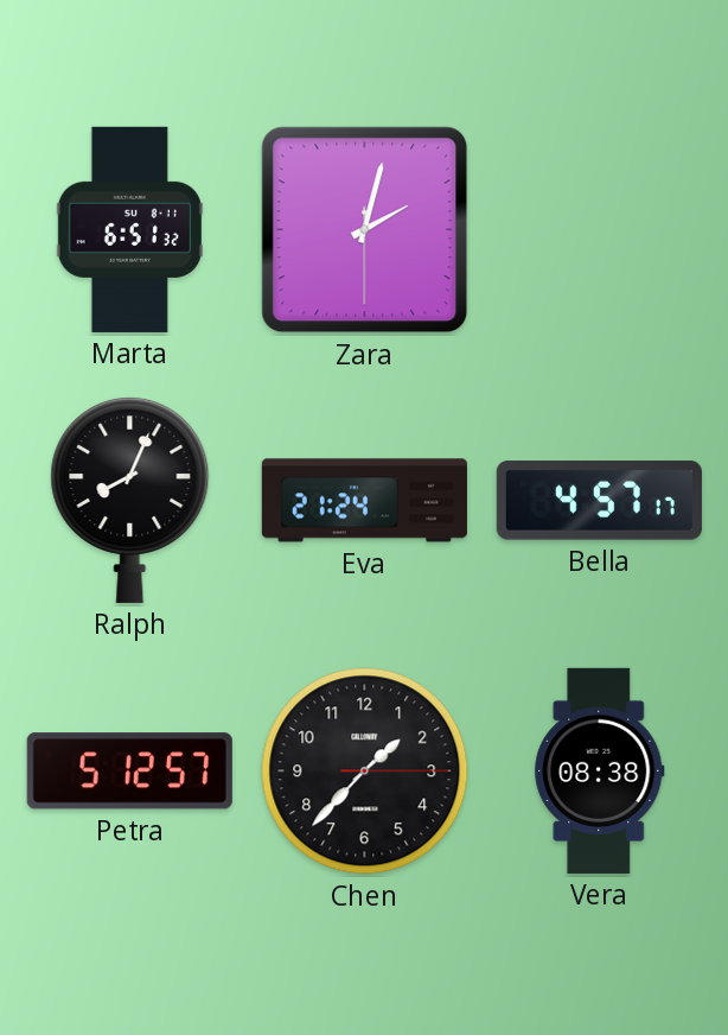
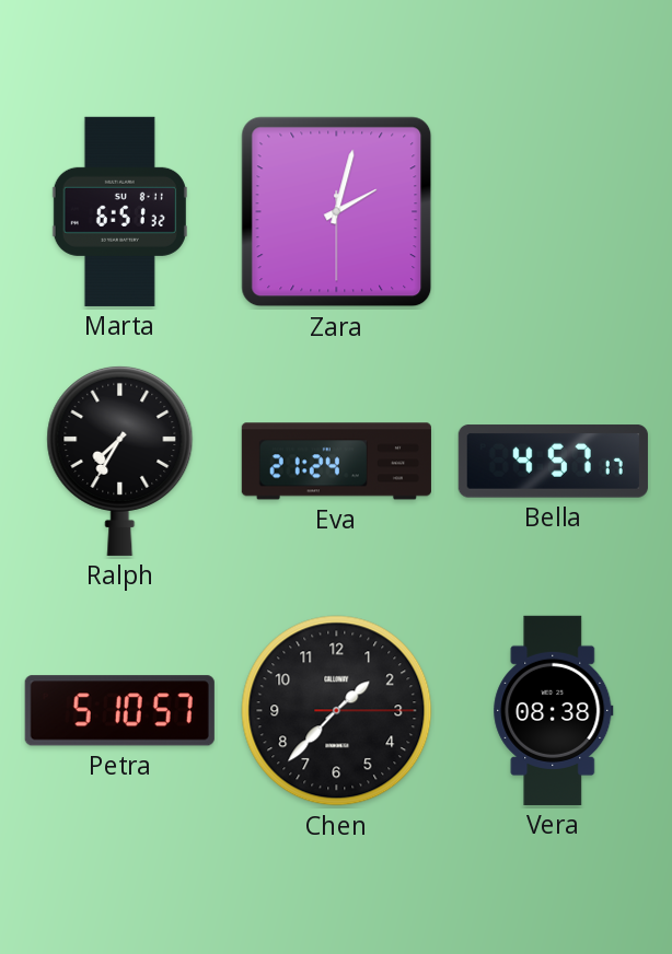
Ralph: 8:04 -> 7:35
Petra: 5:12 -> 5:10
